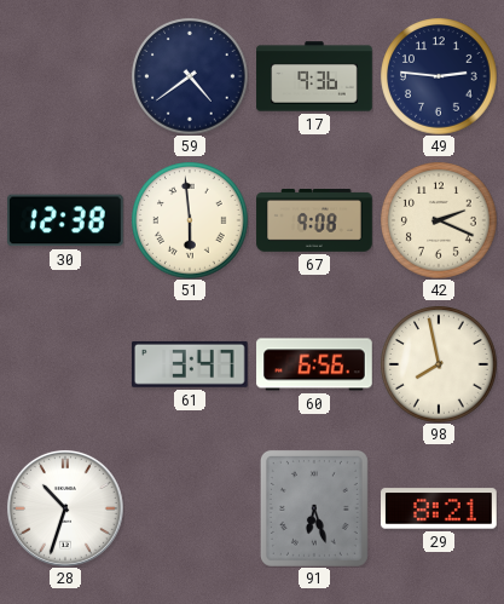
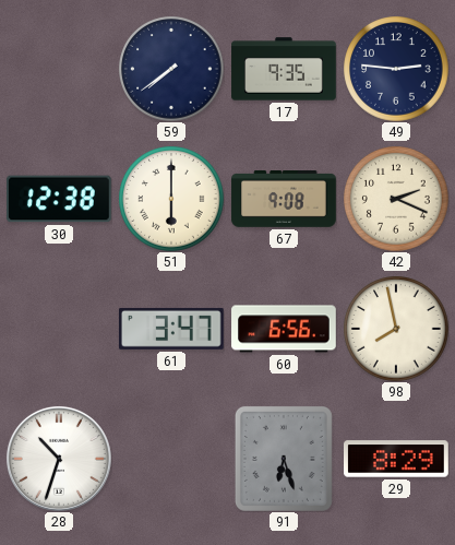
59: 4:39 -> 7:39
17: 9:36 -> 9:35
51: 5:59 -> 6:00
29: 8:21 -> 8:29
